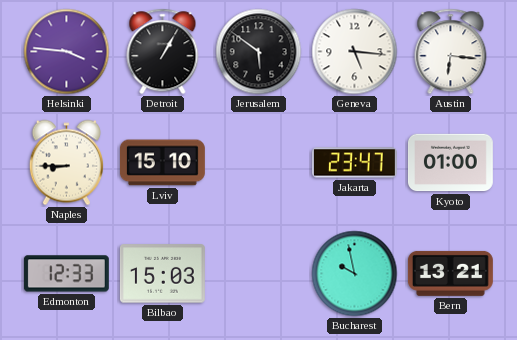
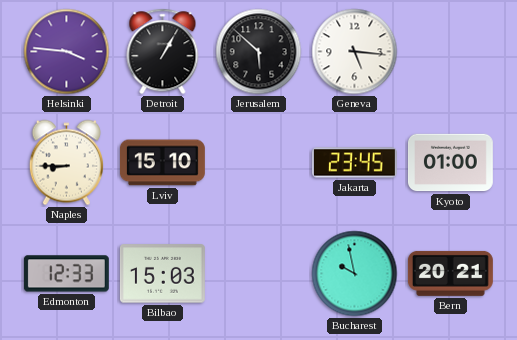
Jerusalem: 5:51 -> 5:52
Austin: 6:16 -> none
Jakarta: 23:47 -> 23:45
Bern: 13:21 -> 20:21
